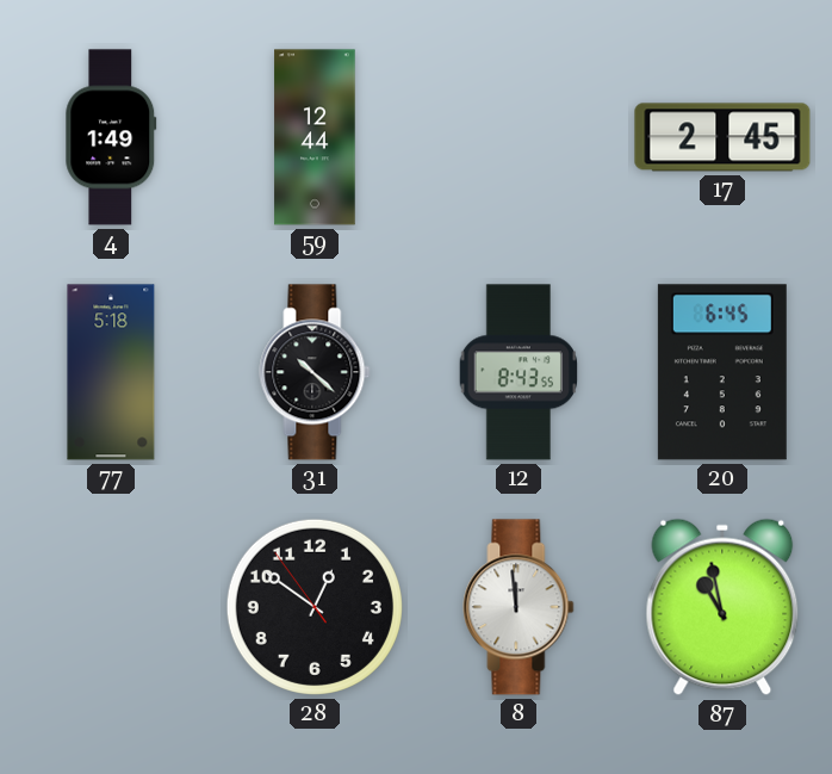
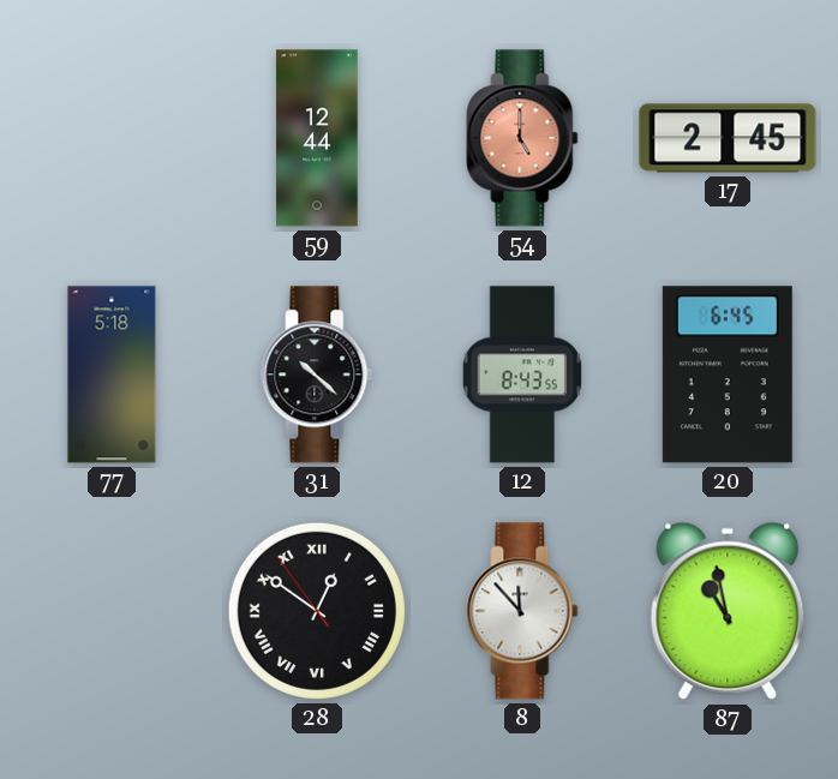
4: 1:49 -> none
54: none -> 5:00
28 numerals: Arabic -> Roman
8: 11:59 -> 11:53
